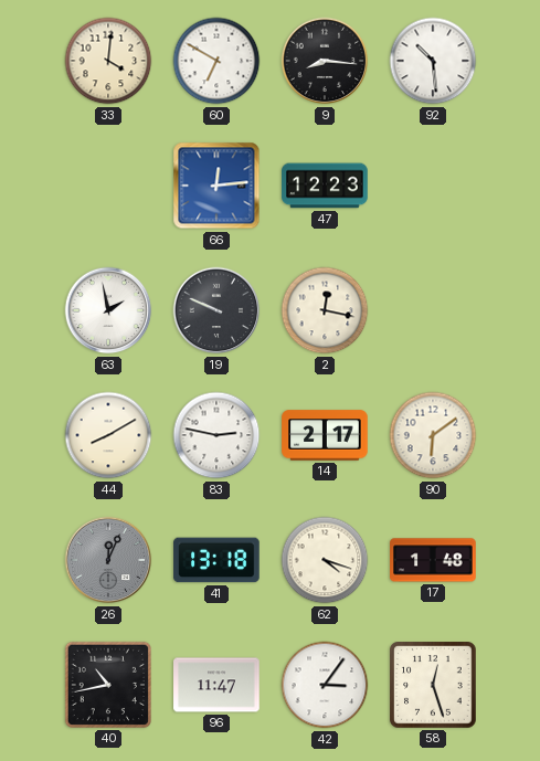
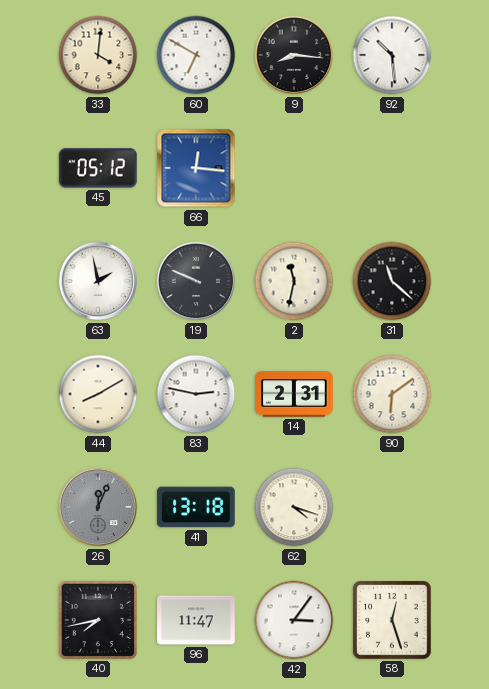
45: none -> 05:12
66: 12:14 -> 12:16
47: 12:23 -> none
2: 12:17 -> 11:32
31: none -> 11:22
14: 2:17 -> 2:31
17: 1:48 -> none
40: 10:43 -> 7:43
